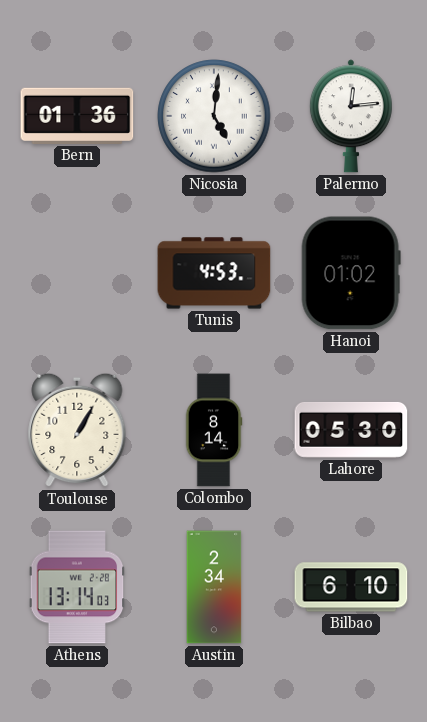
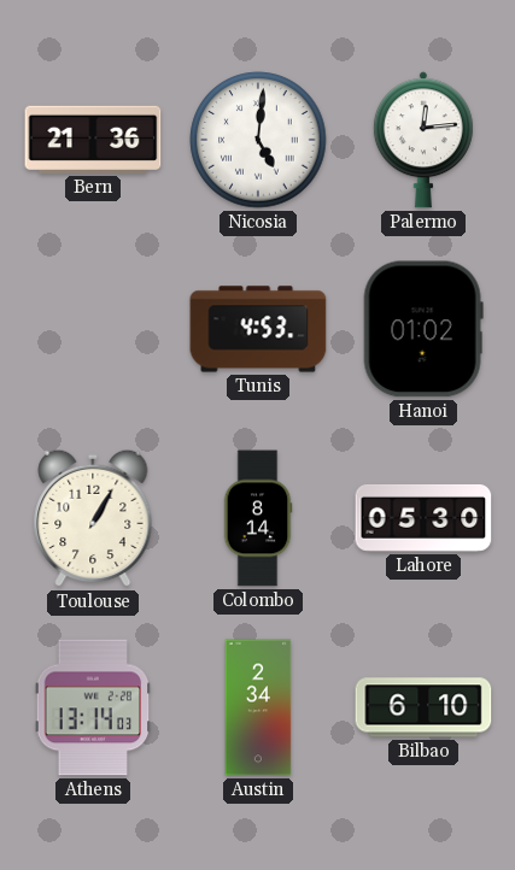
Bern: 01:36 -> 21:36
